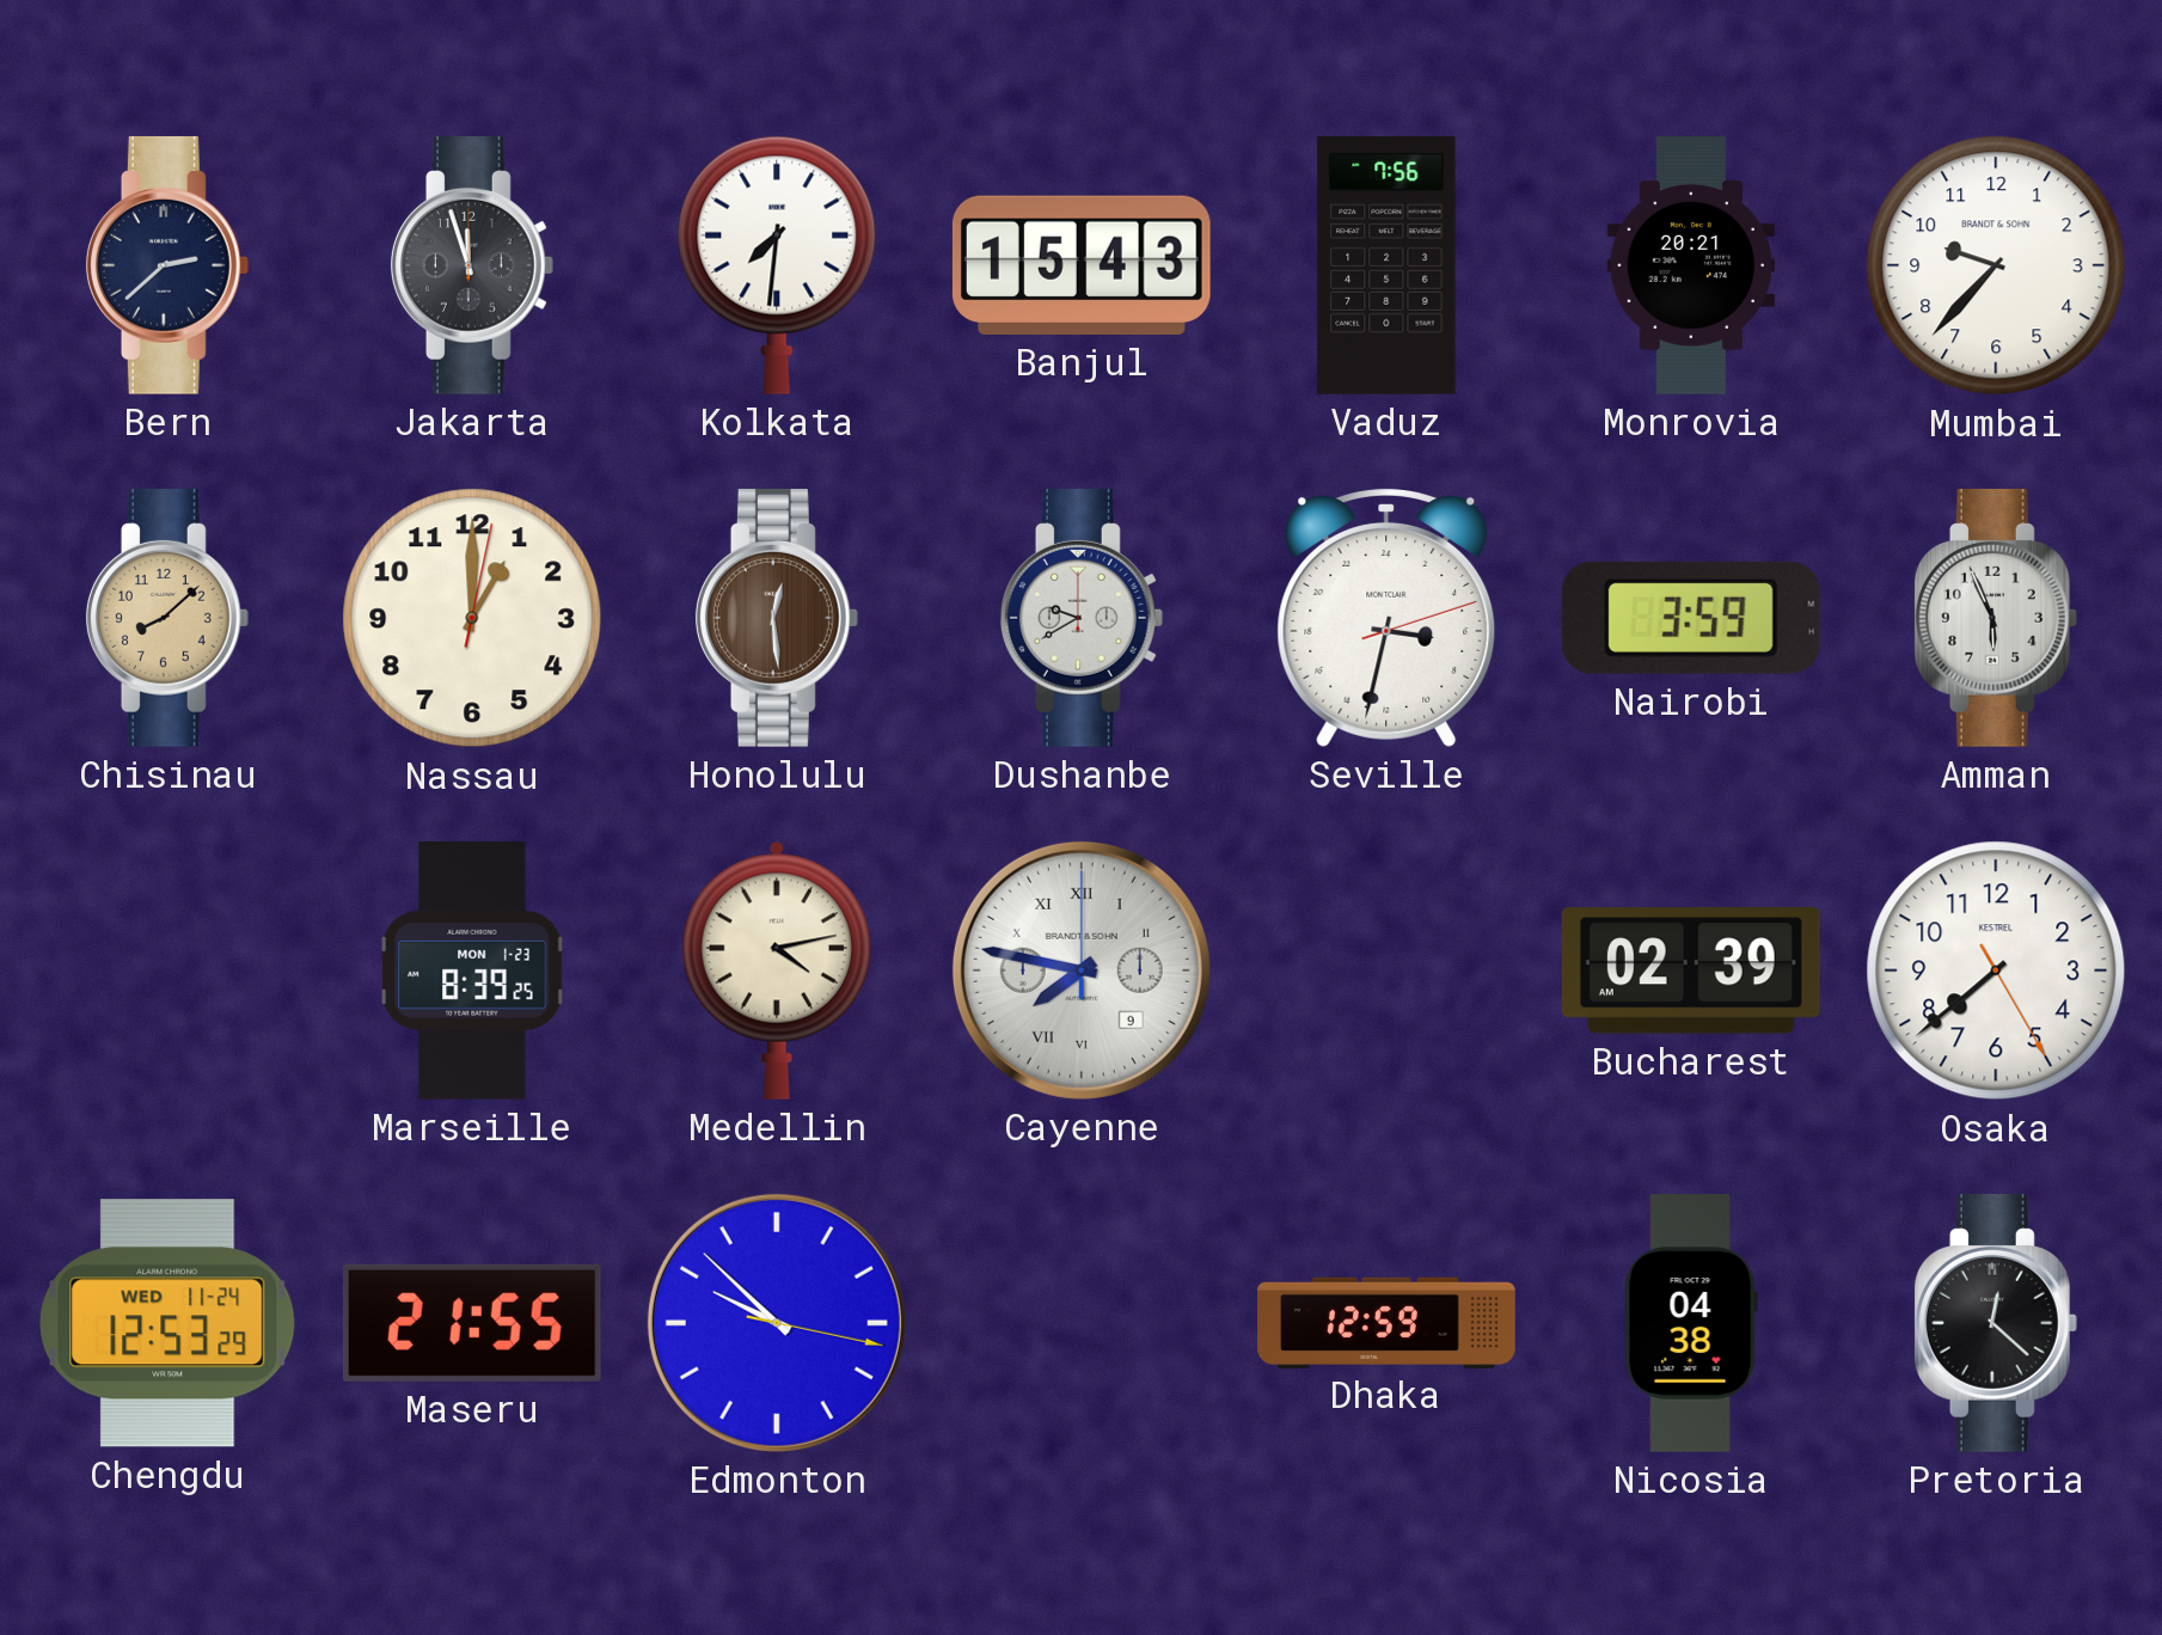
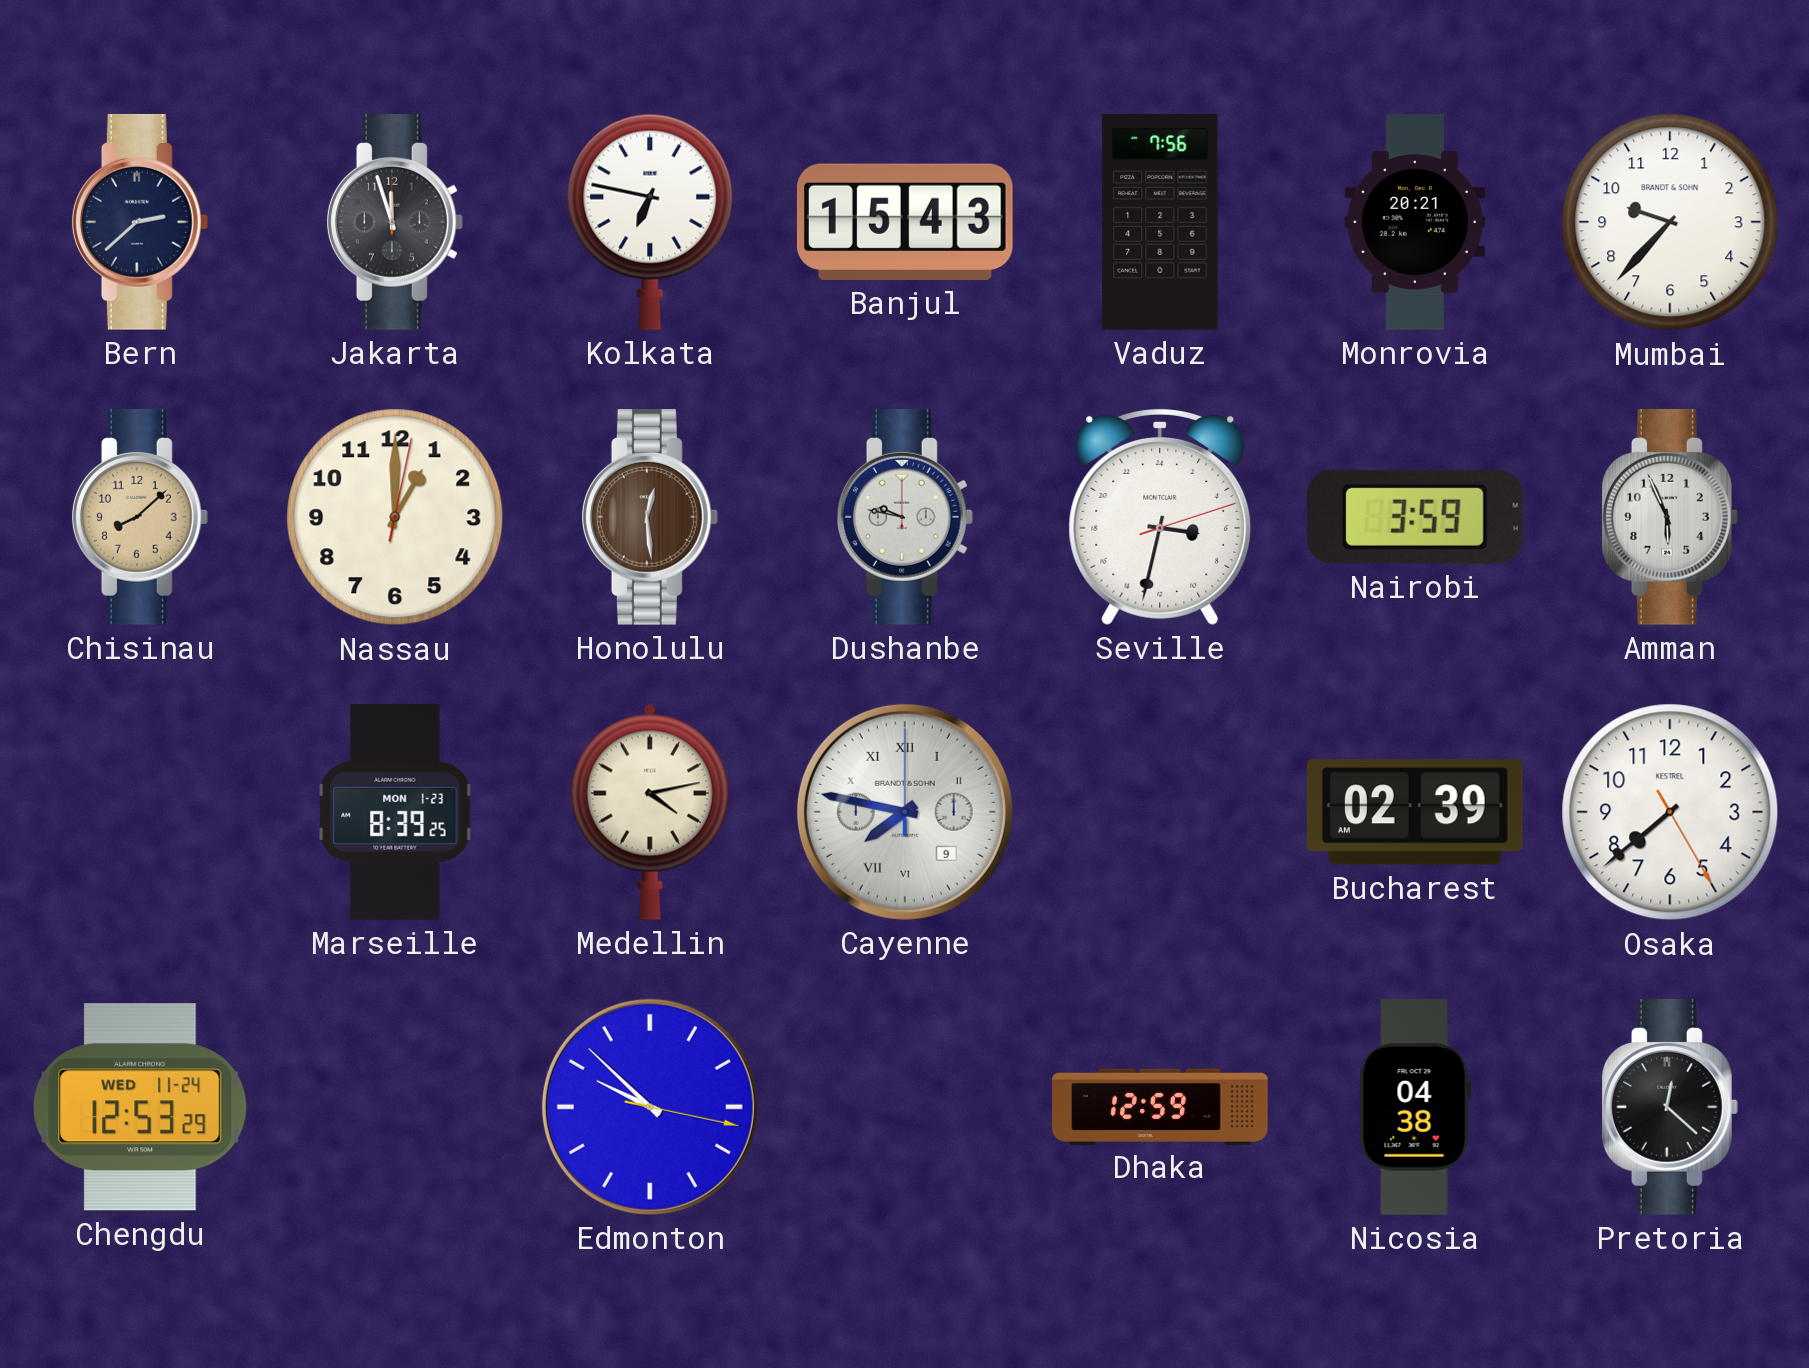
Kolkata: 7:31 -> 6:47
Dushanbe: 9:40 -> 9:47
Maseru: 21:55 -> none
